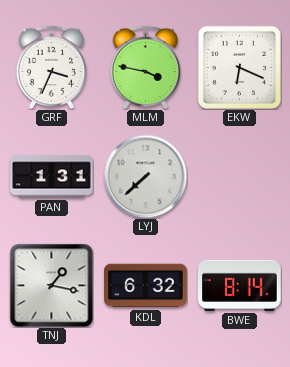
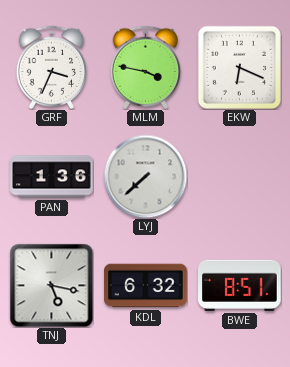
PAN: 1:31 -> 1:36
TNJ: 1:17 -> 5:17
BWE: 8:14 -> 8:51
